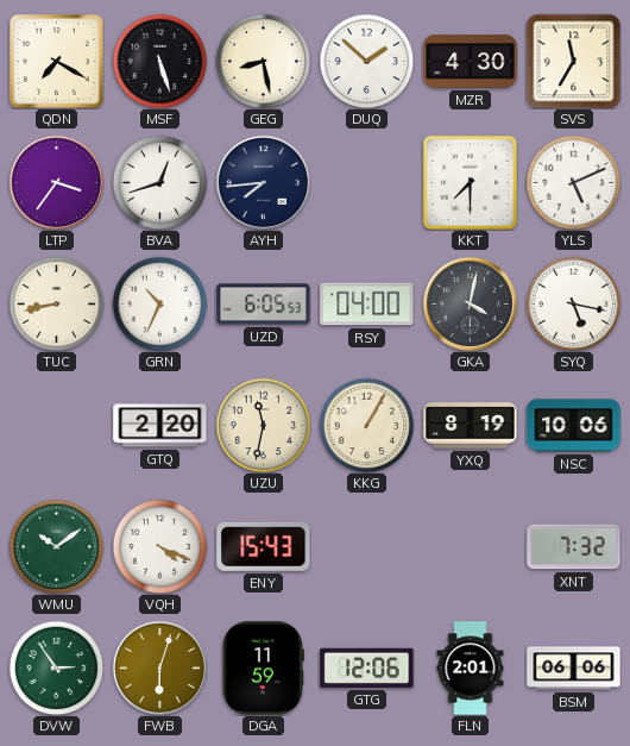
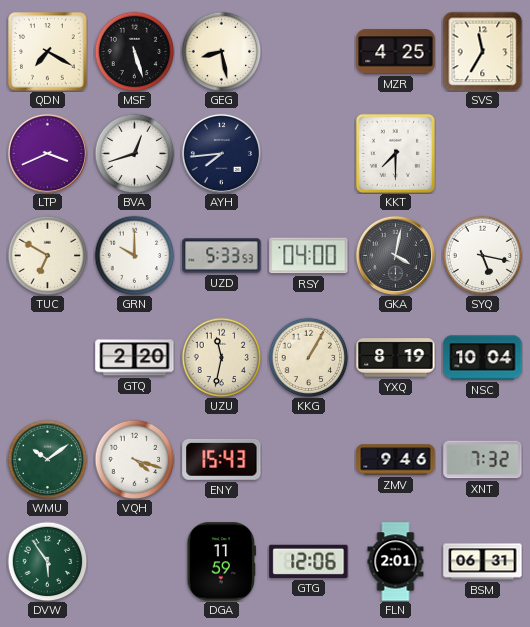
DUQ: 1:52 -> none
MZR: 4:30 -> 4:25
LTP: 3:36 -> 3:41
YLS: 5:11 -> none
TUC: 8:43 -> 6:50
GRN: 10:34 -> 10:00
UZD: 6:05 -> 5:33
NSC: 10:06 -> 10:04
VQH: 4:19 -> 4:18
ZMV: none -> 9:46
DVW: 2:54 -> 5:54
FWB: 6:03 -> none
BSM: 06:06 -> 06:31
